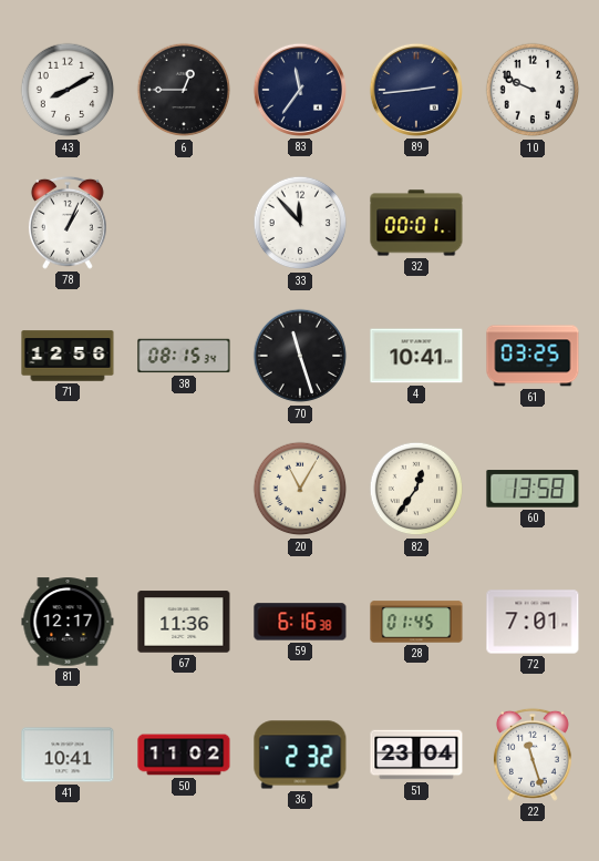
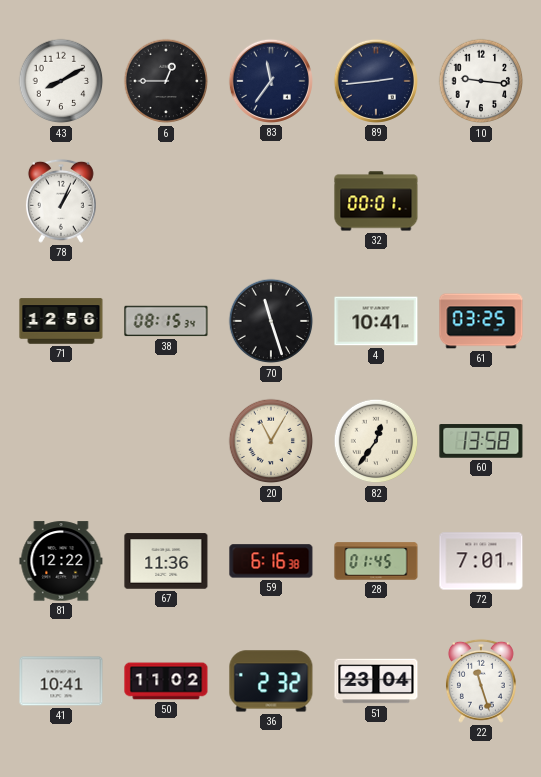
10: 9:49 -> 9:16
33: 11:53 -> none
81: 12:17 -> 12:22
